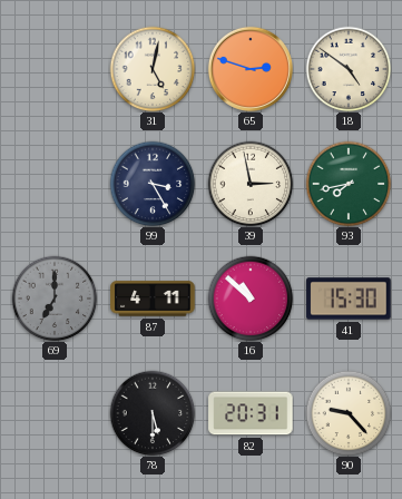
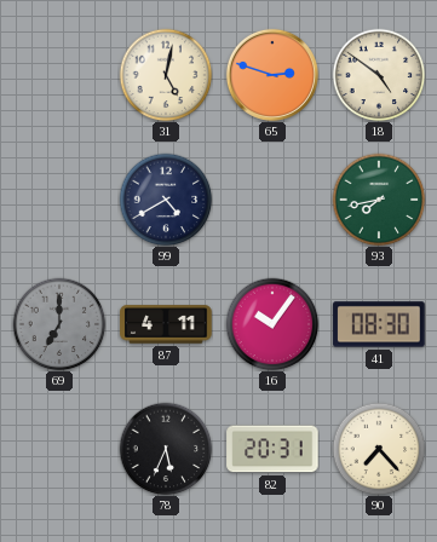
99: 3:25 -> 4:40
39: 2:58 -> none
16: 10:52 -> 10:06
41: 15:30 -> 08:30
78: 5:30 -> 5:34
90: 9:23 -> 7:23
